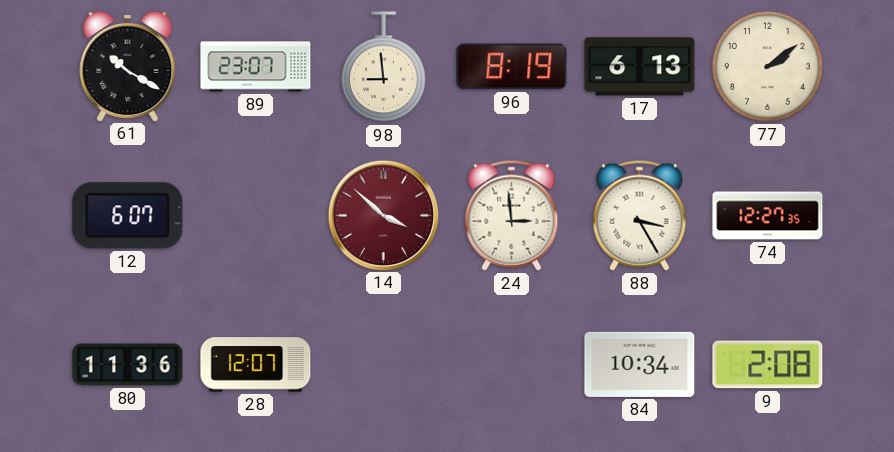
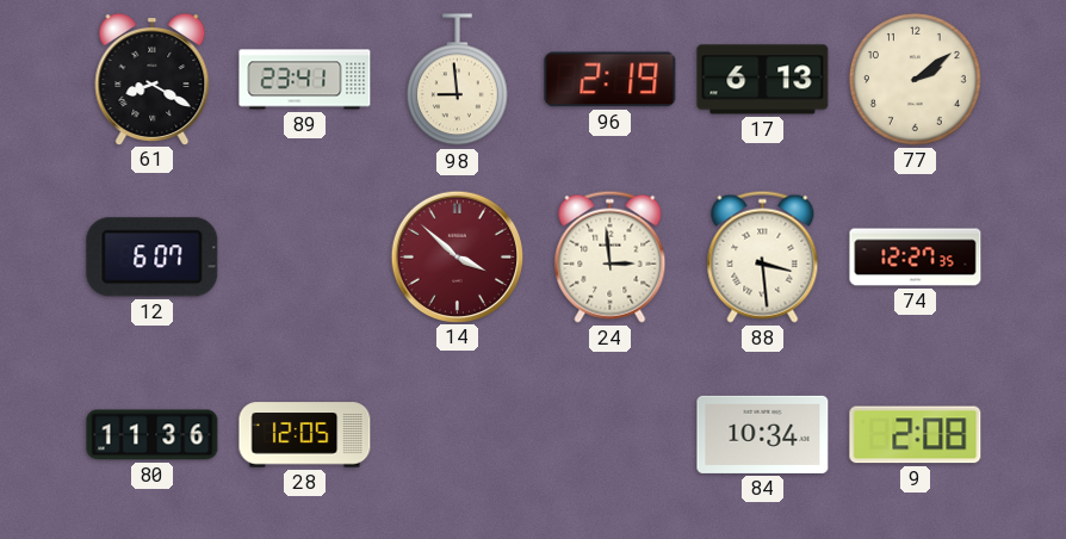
61: 10:20 -> 8:20
89: 23:07 -> 23:41
96: 8:19 -> 2:19
88: 3:25 -> 3:29
28: 12:07 -> 12:05
